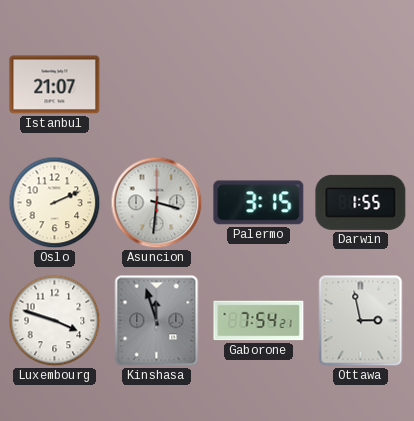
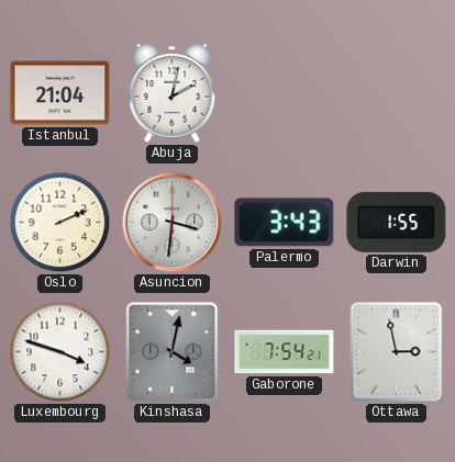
Istanbul: 21:07 -> 21:04
Abuja: none -> 2:02
Palermo: 3:15 -> 3:43
Kinshasa: 11:57 -> 4:02
